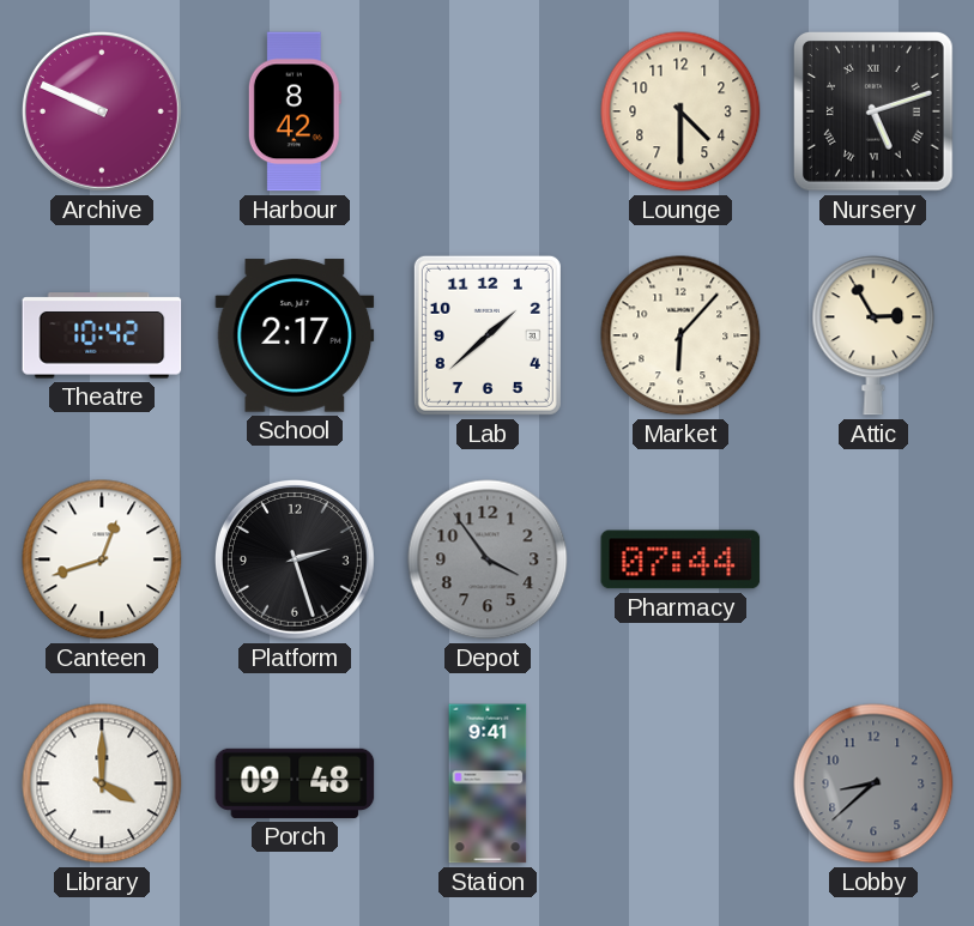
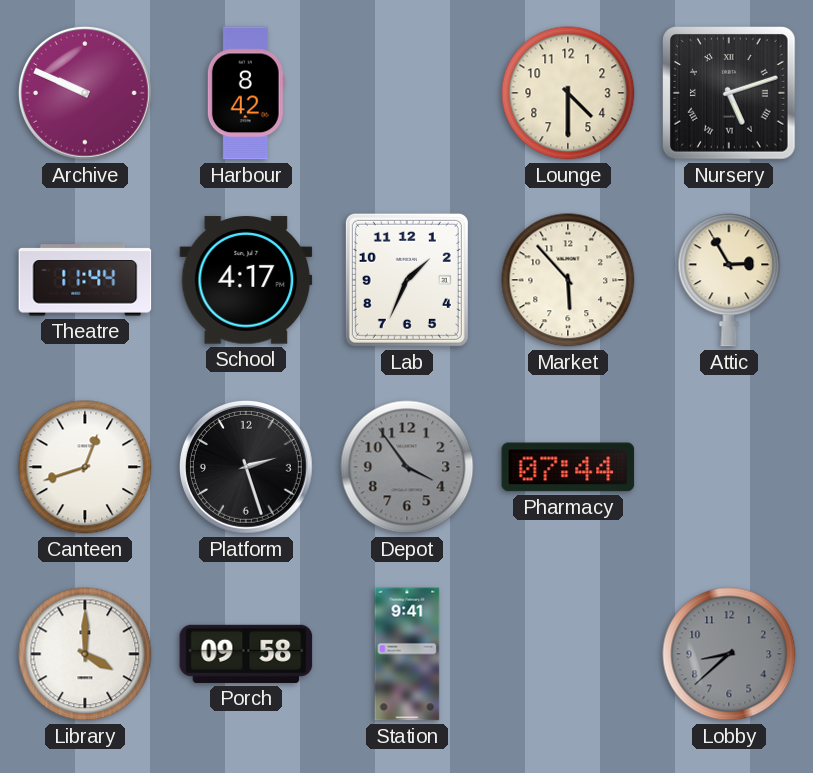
Theatre: 10:42 -> 11:44
School: 2:17 -> 4:17
Lab: 1:38 -> 1:34
Market: 6:07 -> 5:53
Porch: 09:48 -> 09:58
